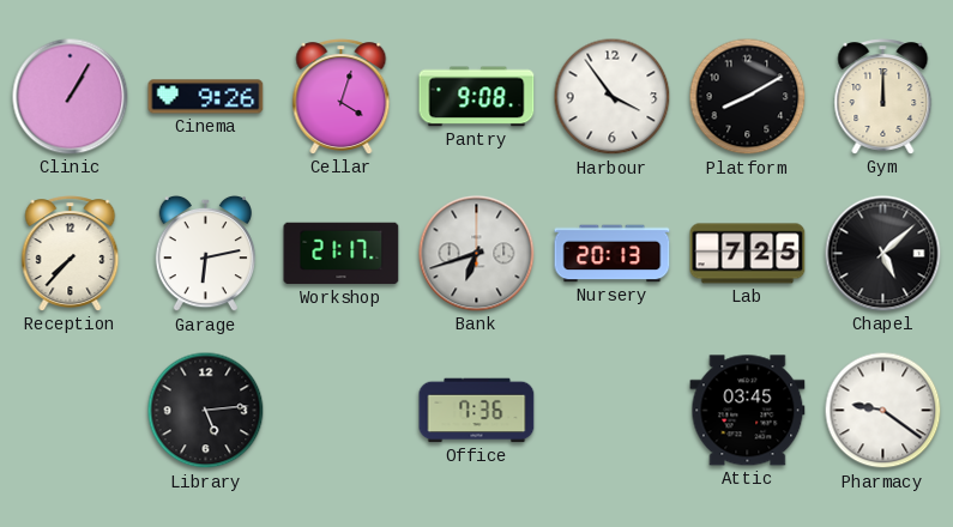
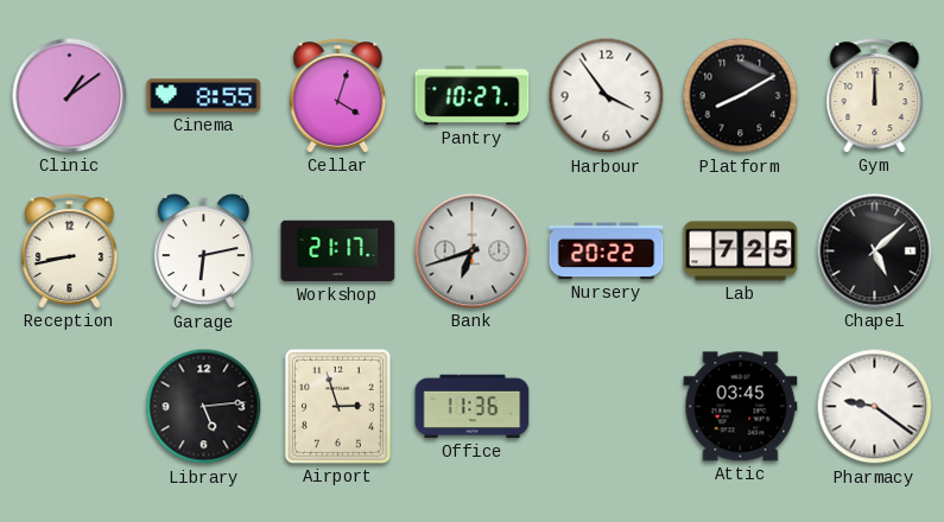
Clinic: 1:05 -> 1:09
Cinema: 9:26 -> 8:55
Pantry: 9:08 -> 10:27
Reception: 7:37 -> 8:43
Nursery: 20:13 -> 20:22
Airport: none -> 2:57
Office: 7:36 -> 11:36
